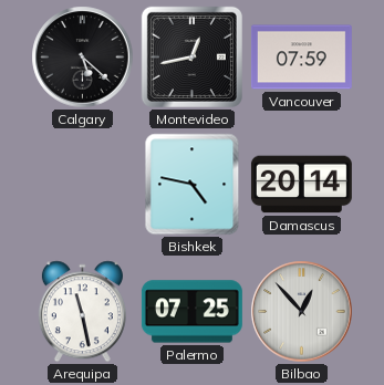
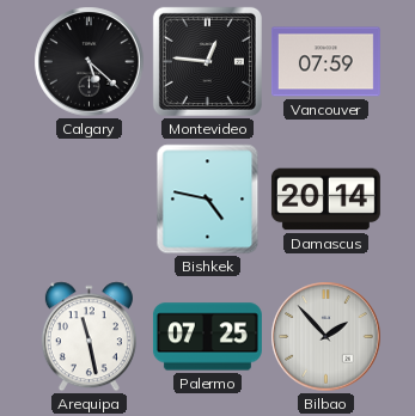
Montevideo: 12:43 -> 12:46
Bilbao: 12:53 -> 1:53
